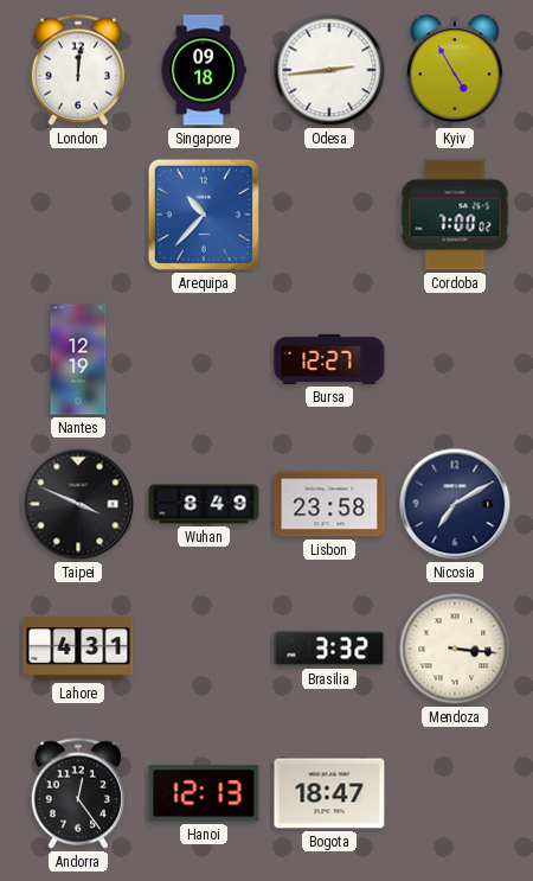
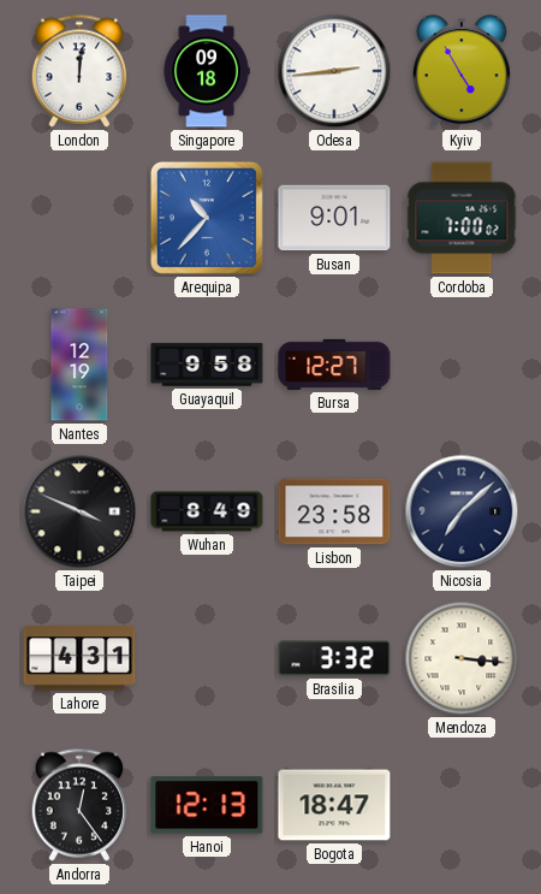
Busan: none -> 9:01
Guayaquil: none -> 9:58
Nicosia: 7:10 -> 7:08
